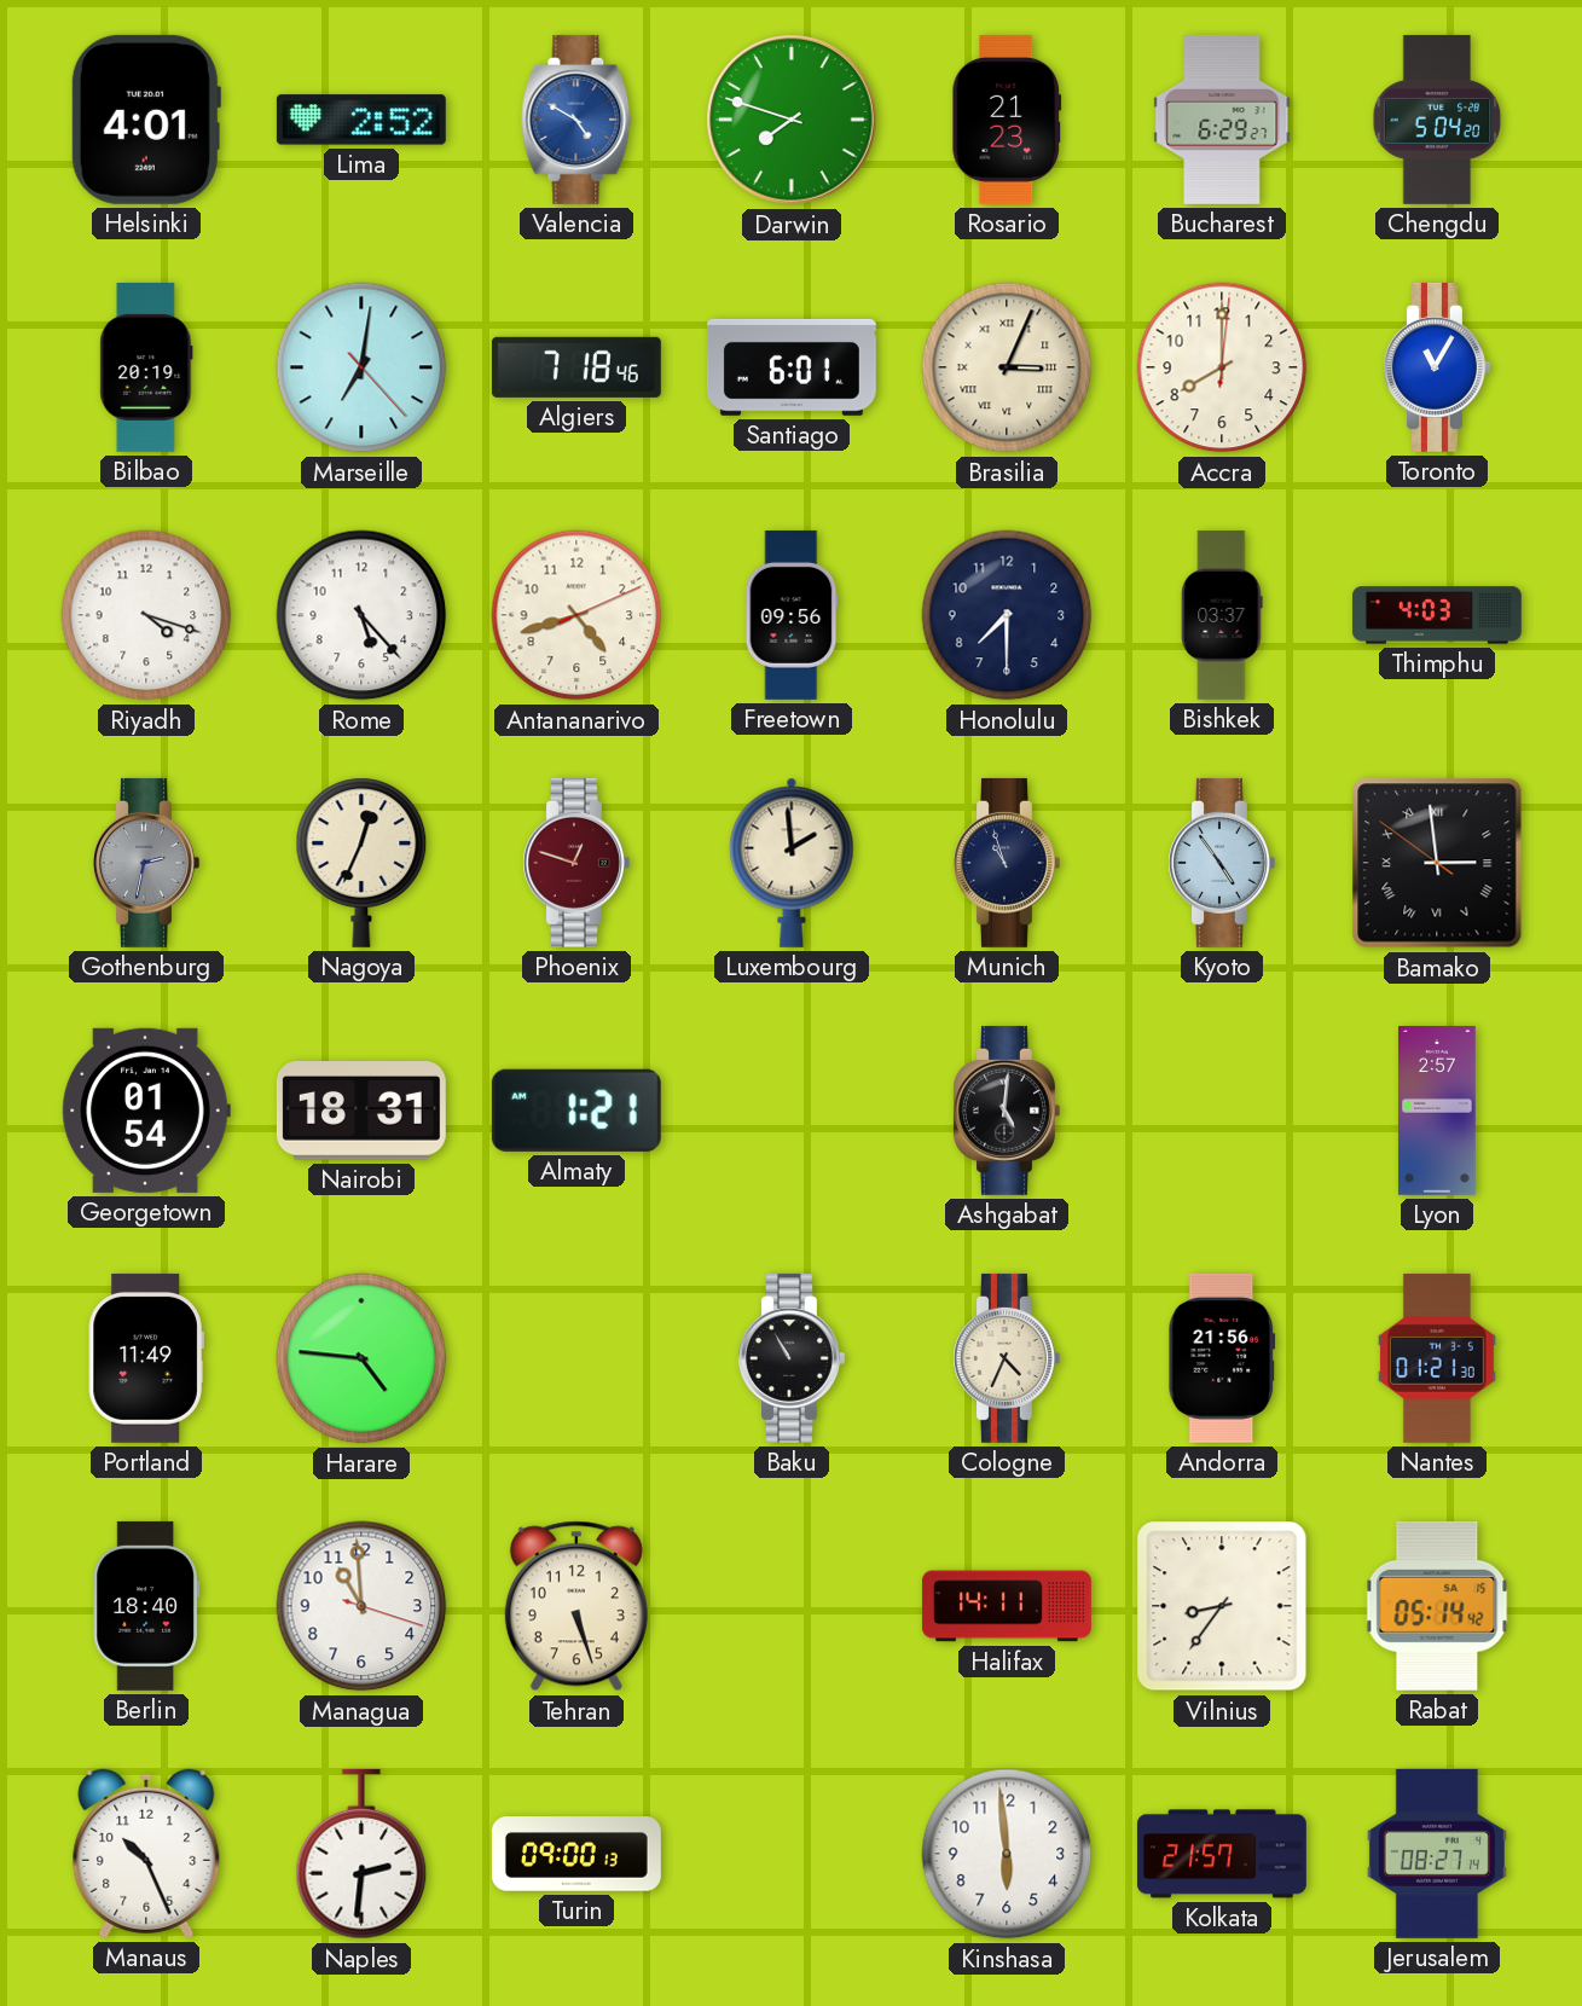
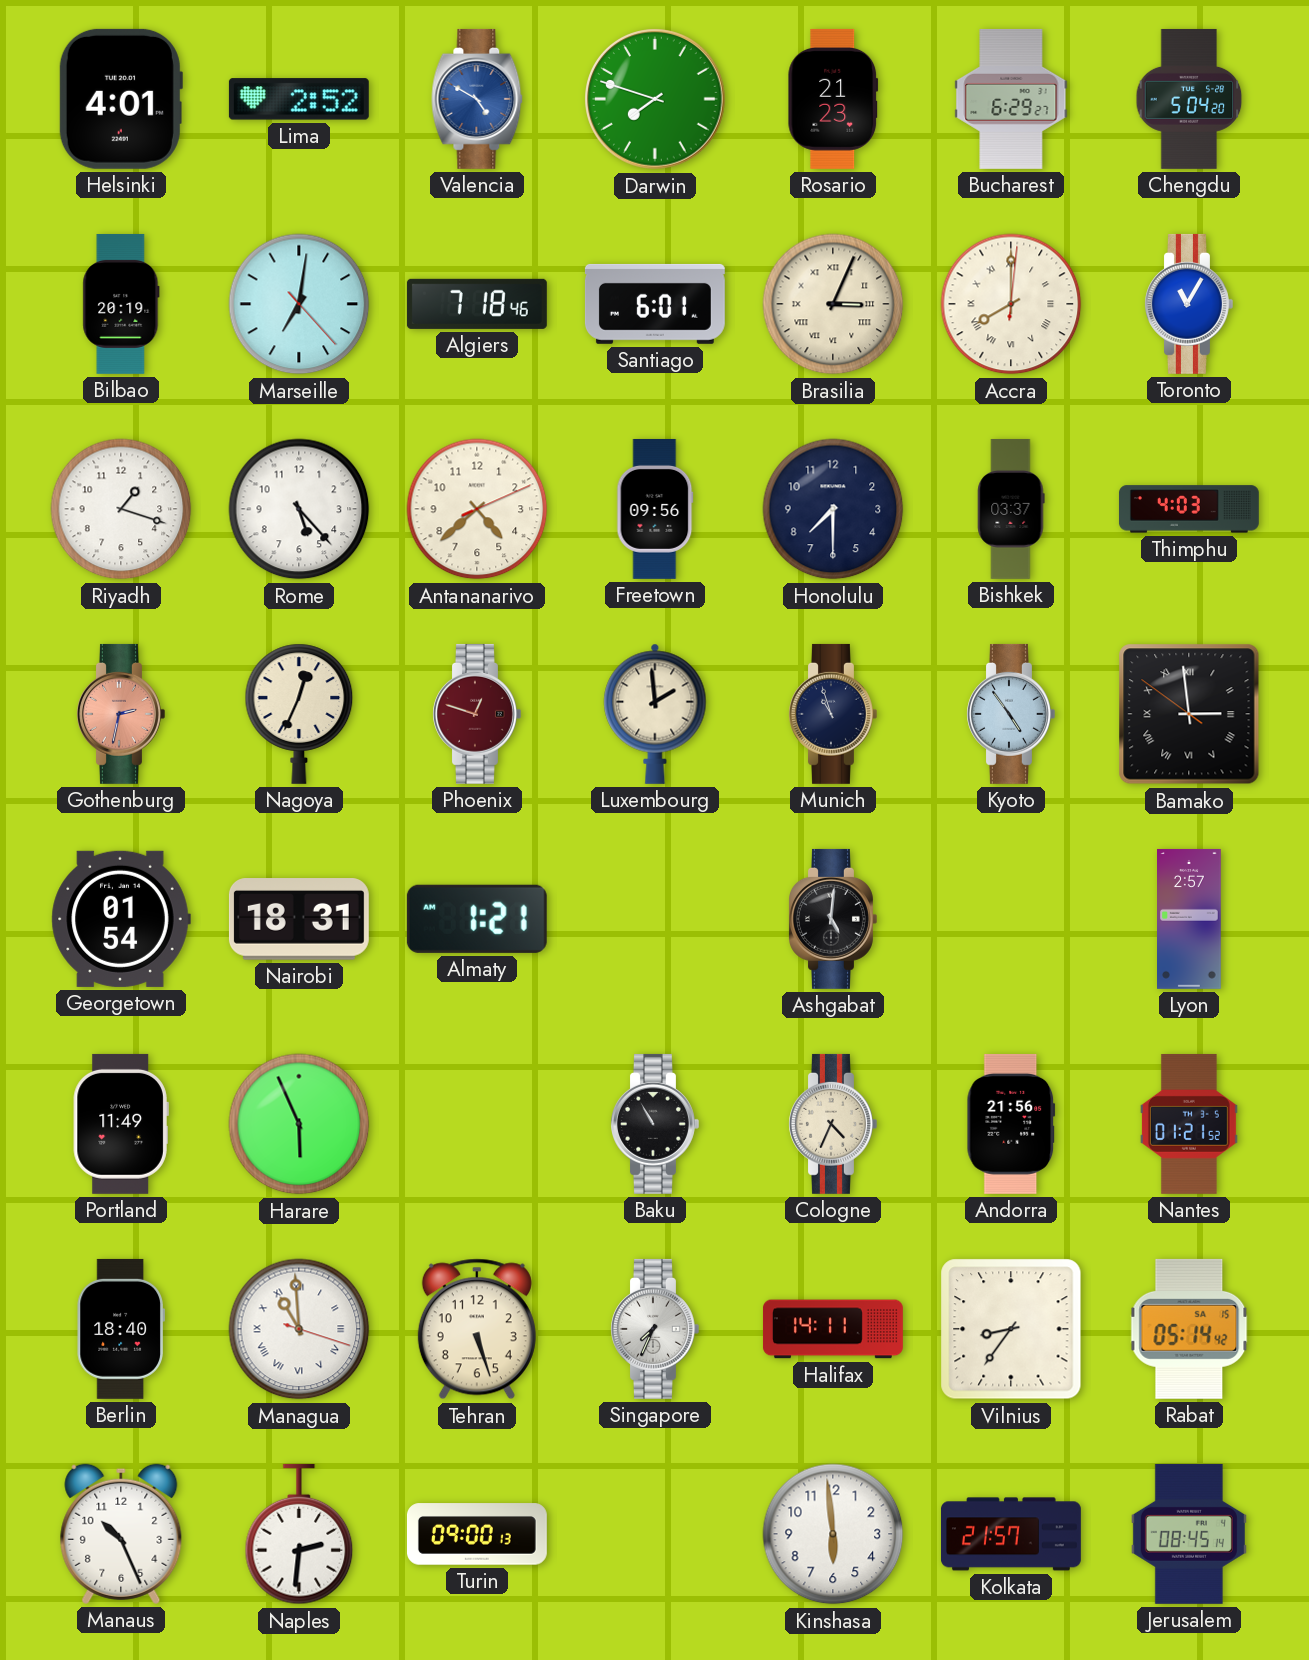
Accra numerals: Arabic -> Roman
Riyadh: 4:18 -> 1:18
Antananarivo: 4:42 -> 4:38
Gothenburg dial: grey -> salmon
Harare: 4:46 -> 5:56
Nantes: 01:21:30 -> 01:21:52
Managua numerals: Arabic -> Roman
Singapore: none -> 7:34
Jerusalem: 08:27 -> 08:45
